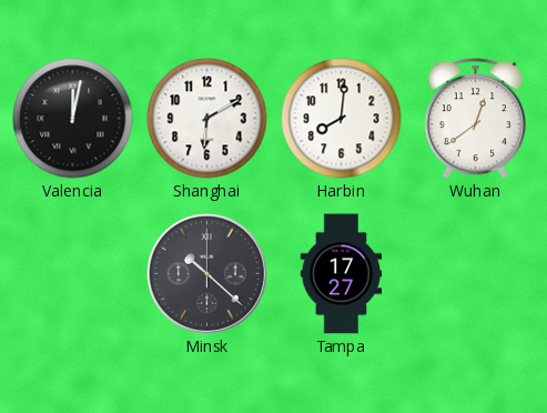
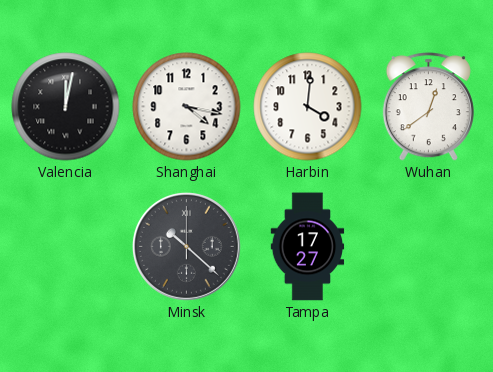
Shanghai: 6:10 -> 4:17
Harbin: 8:01 -> 4:01
